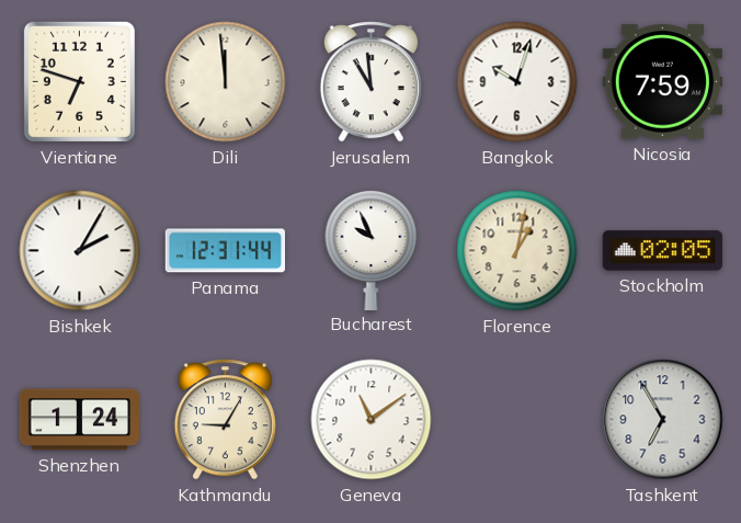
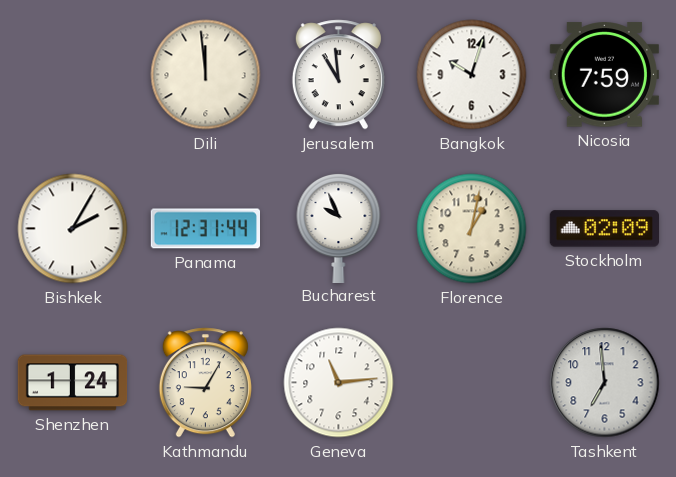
Vientiane: 6:48 -> none
Stockholm: 02:05 -> 02:09
Geneva: 11:09 -> 11:14
Tashkent: 6:55 -> 6:59
